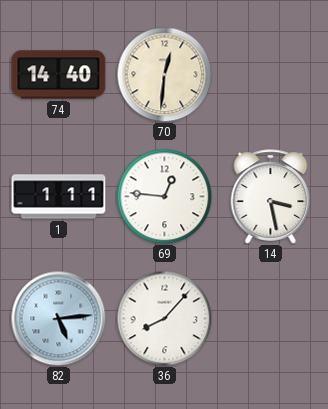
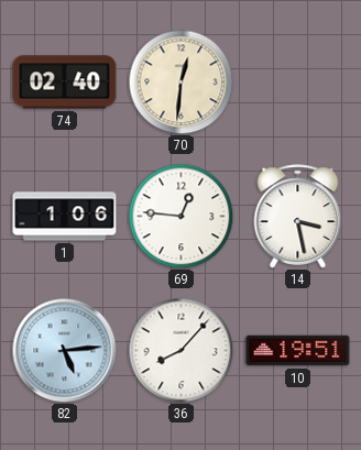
74: 14:40 -> 02:40
1: 1:11 -> 1:06
10: none -> 19:51
